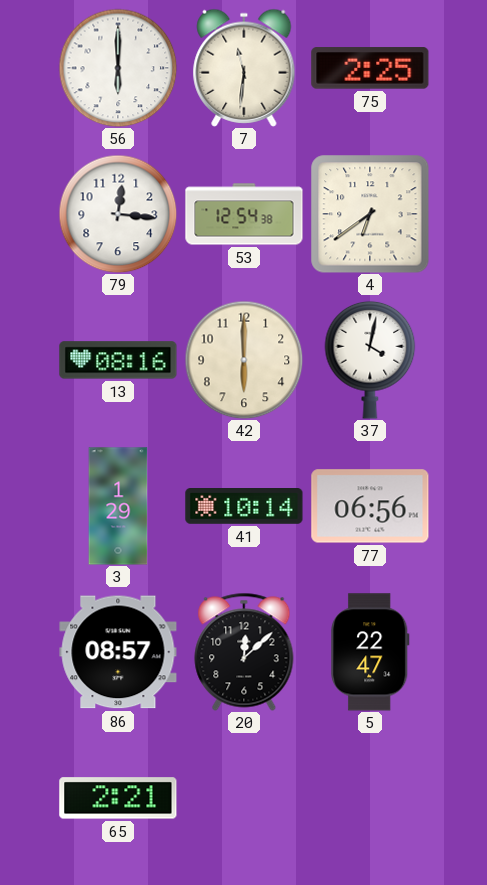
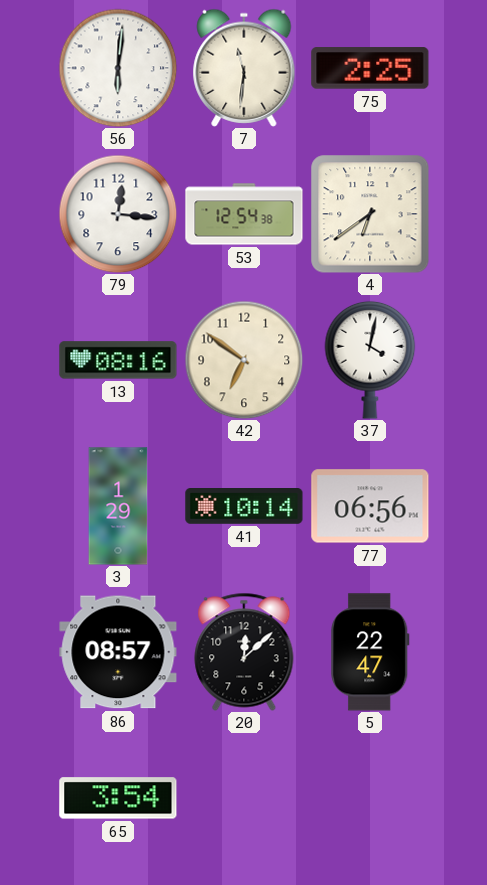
56: 6:00 -> 6:01
42: 6:00 -> 6:51
65: 2:21 -> 3:54
